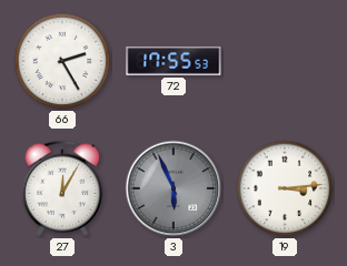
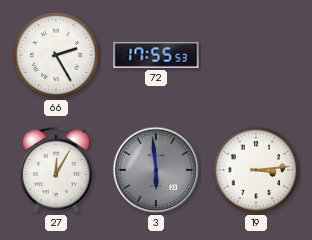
3: 5:56 -> 5:59
